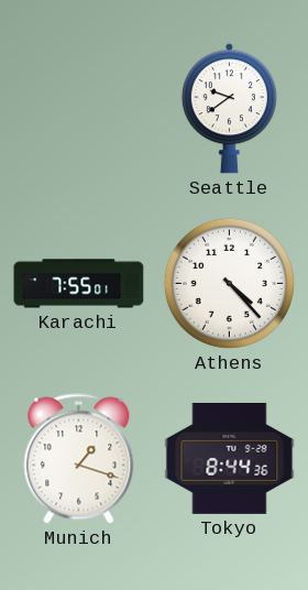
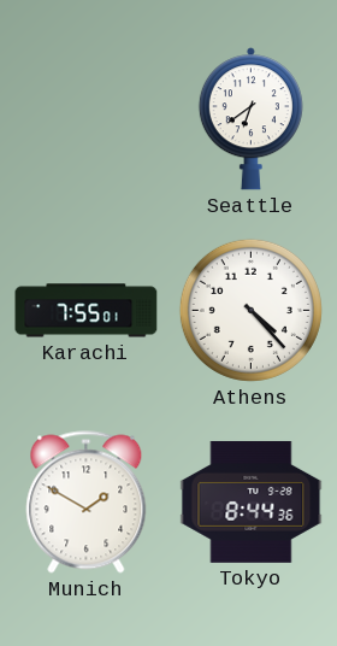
Seattle: 9:39 -> 6:39
Munich: 1:18 -> 1:50
